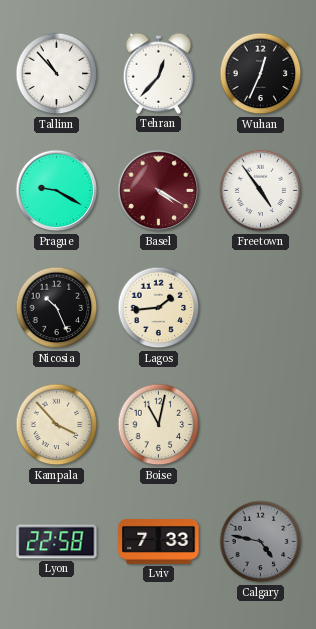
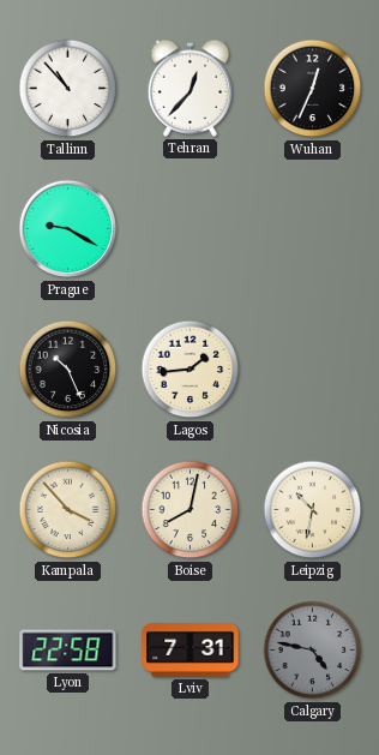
Basel: 4:20 -> none
Freetown: 4:54 -> none
Boise: 11:02 -> 8:02
Leipzig: none -> 10:32
Lviv: 7:33 -> 7:31
